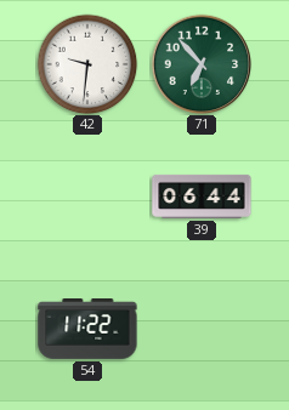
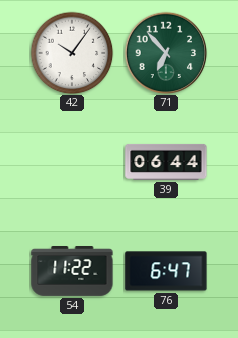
42: 9:31 -> 10:06
76: none -> 6:47
